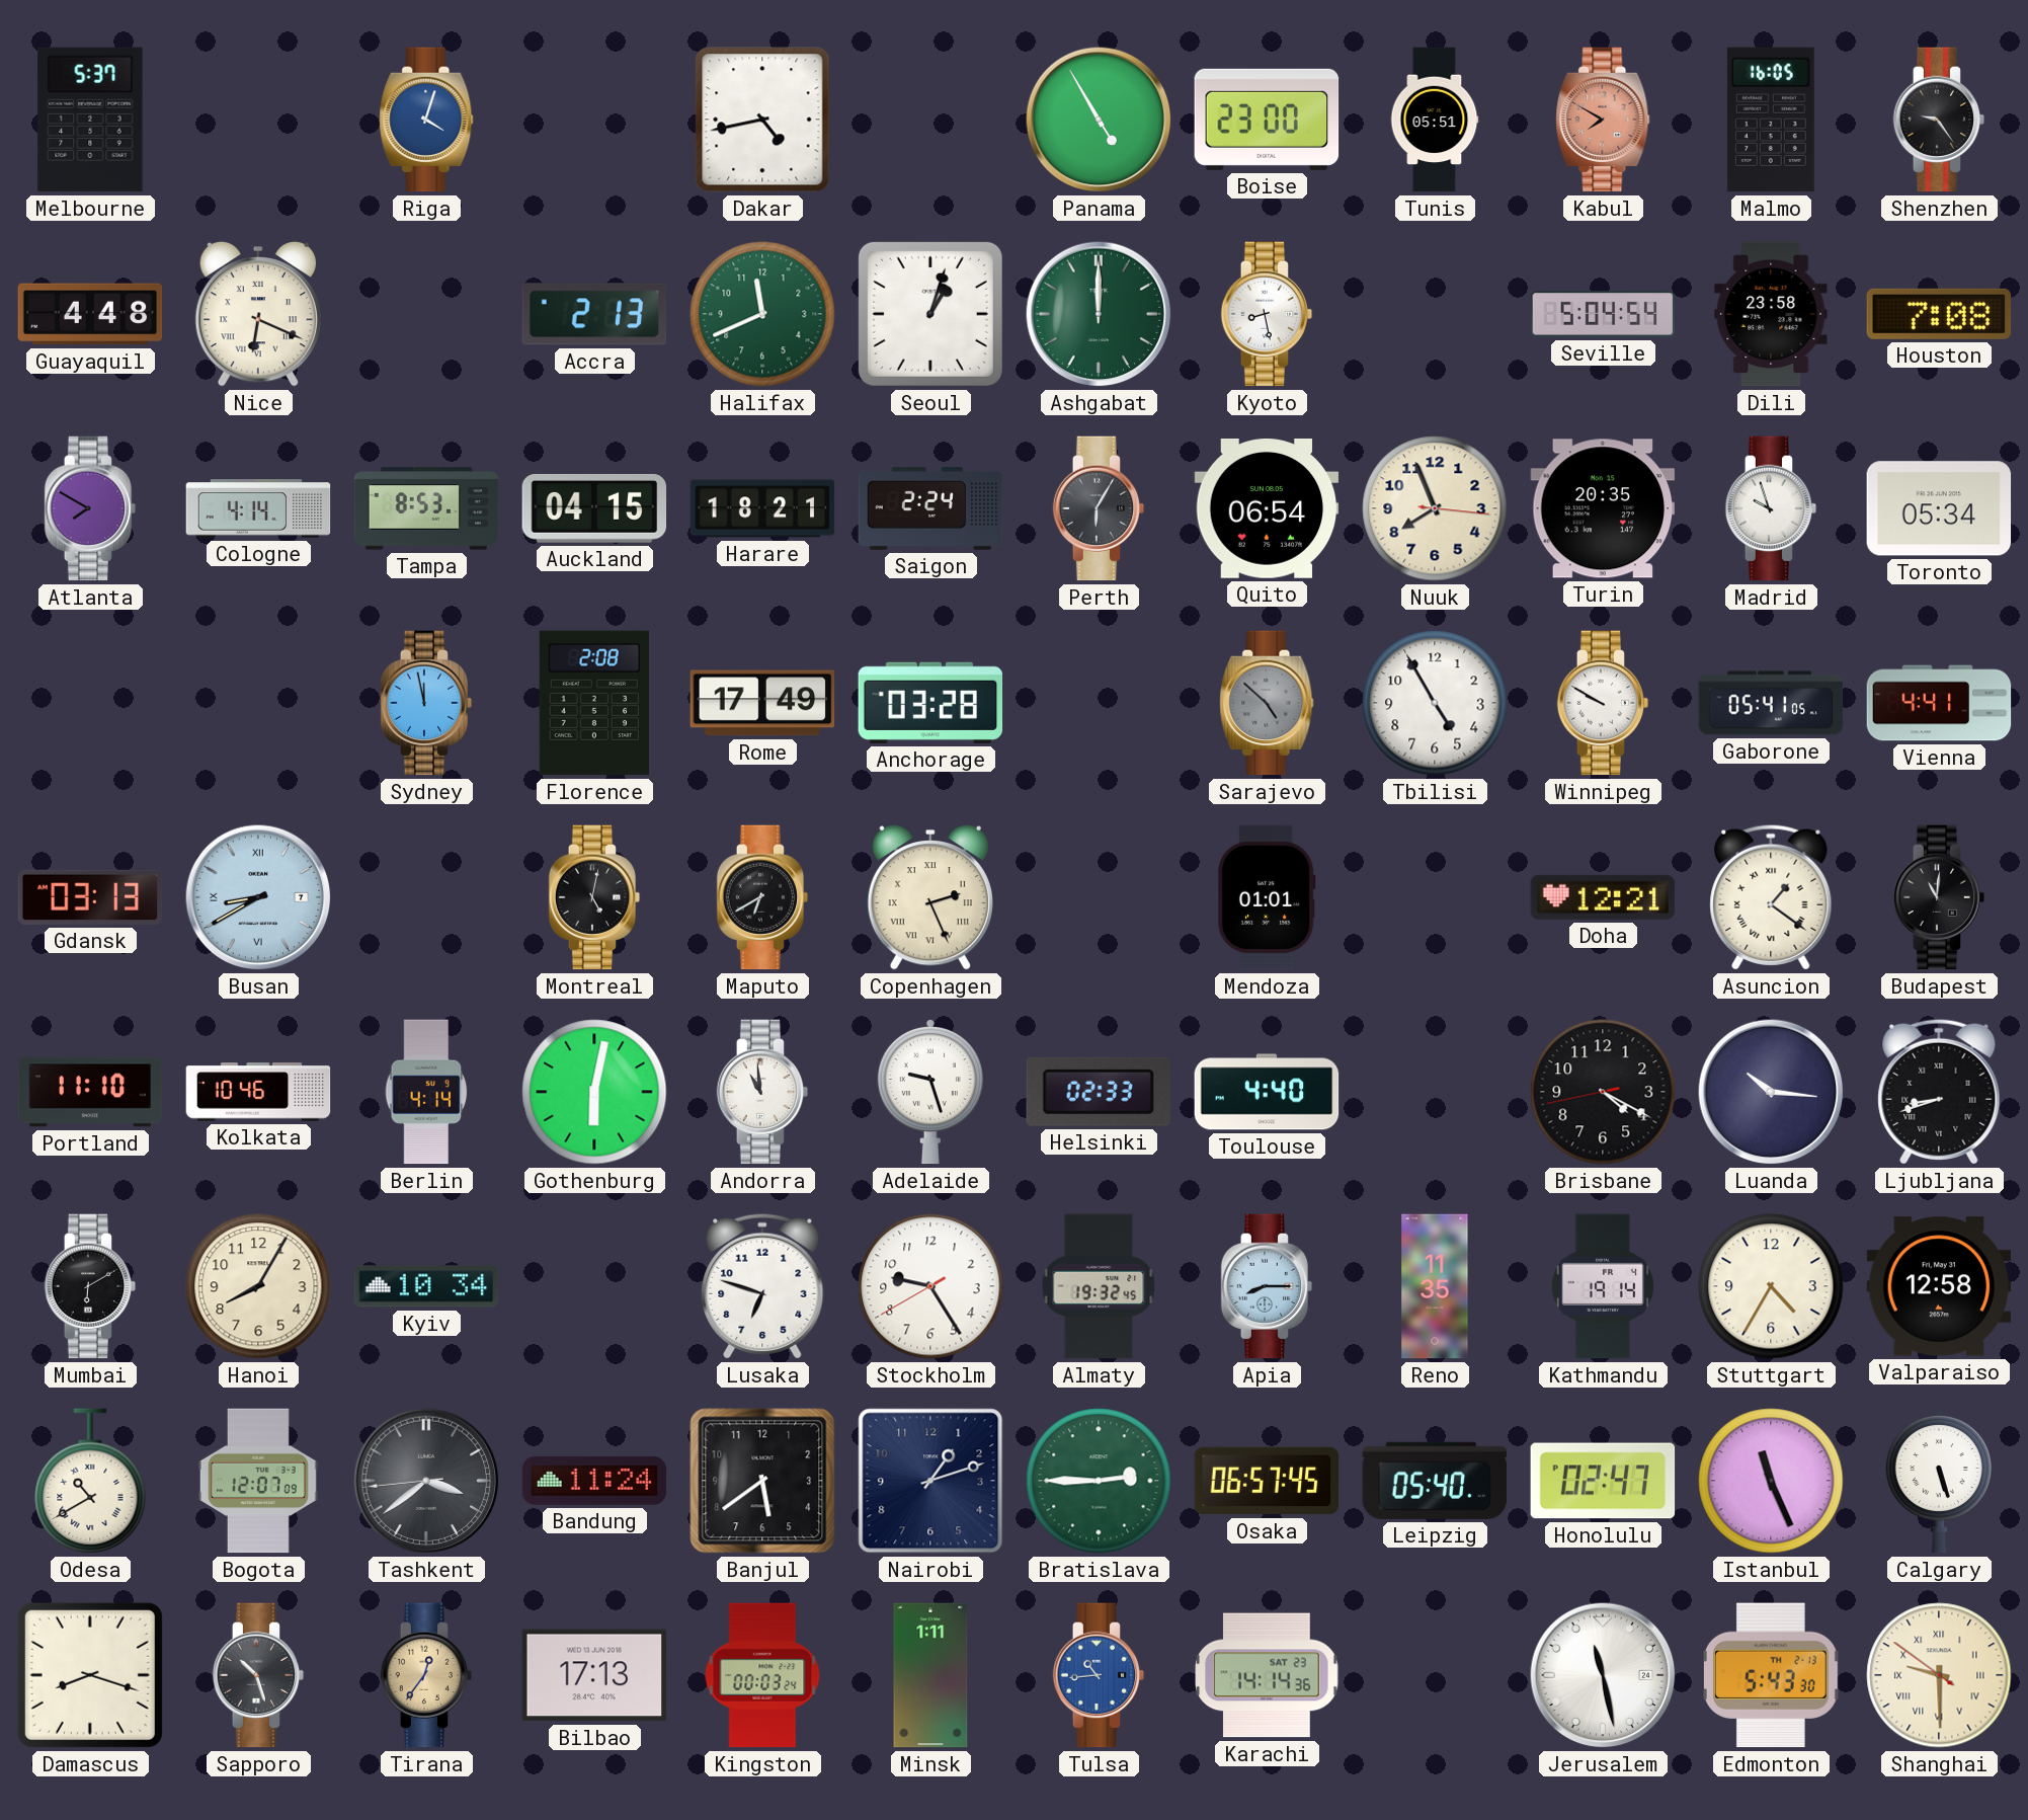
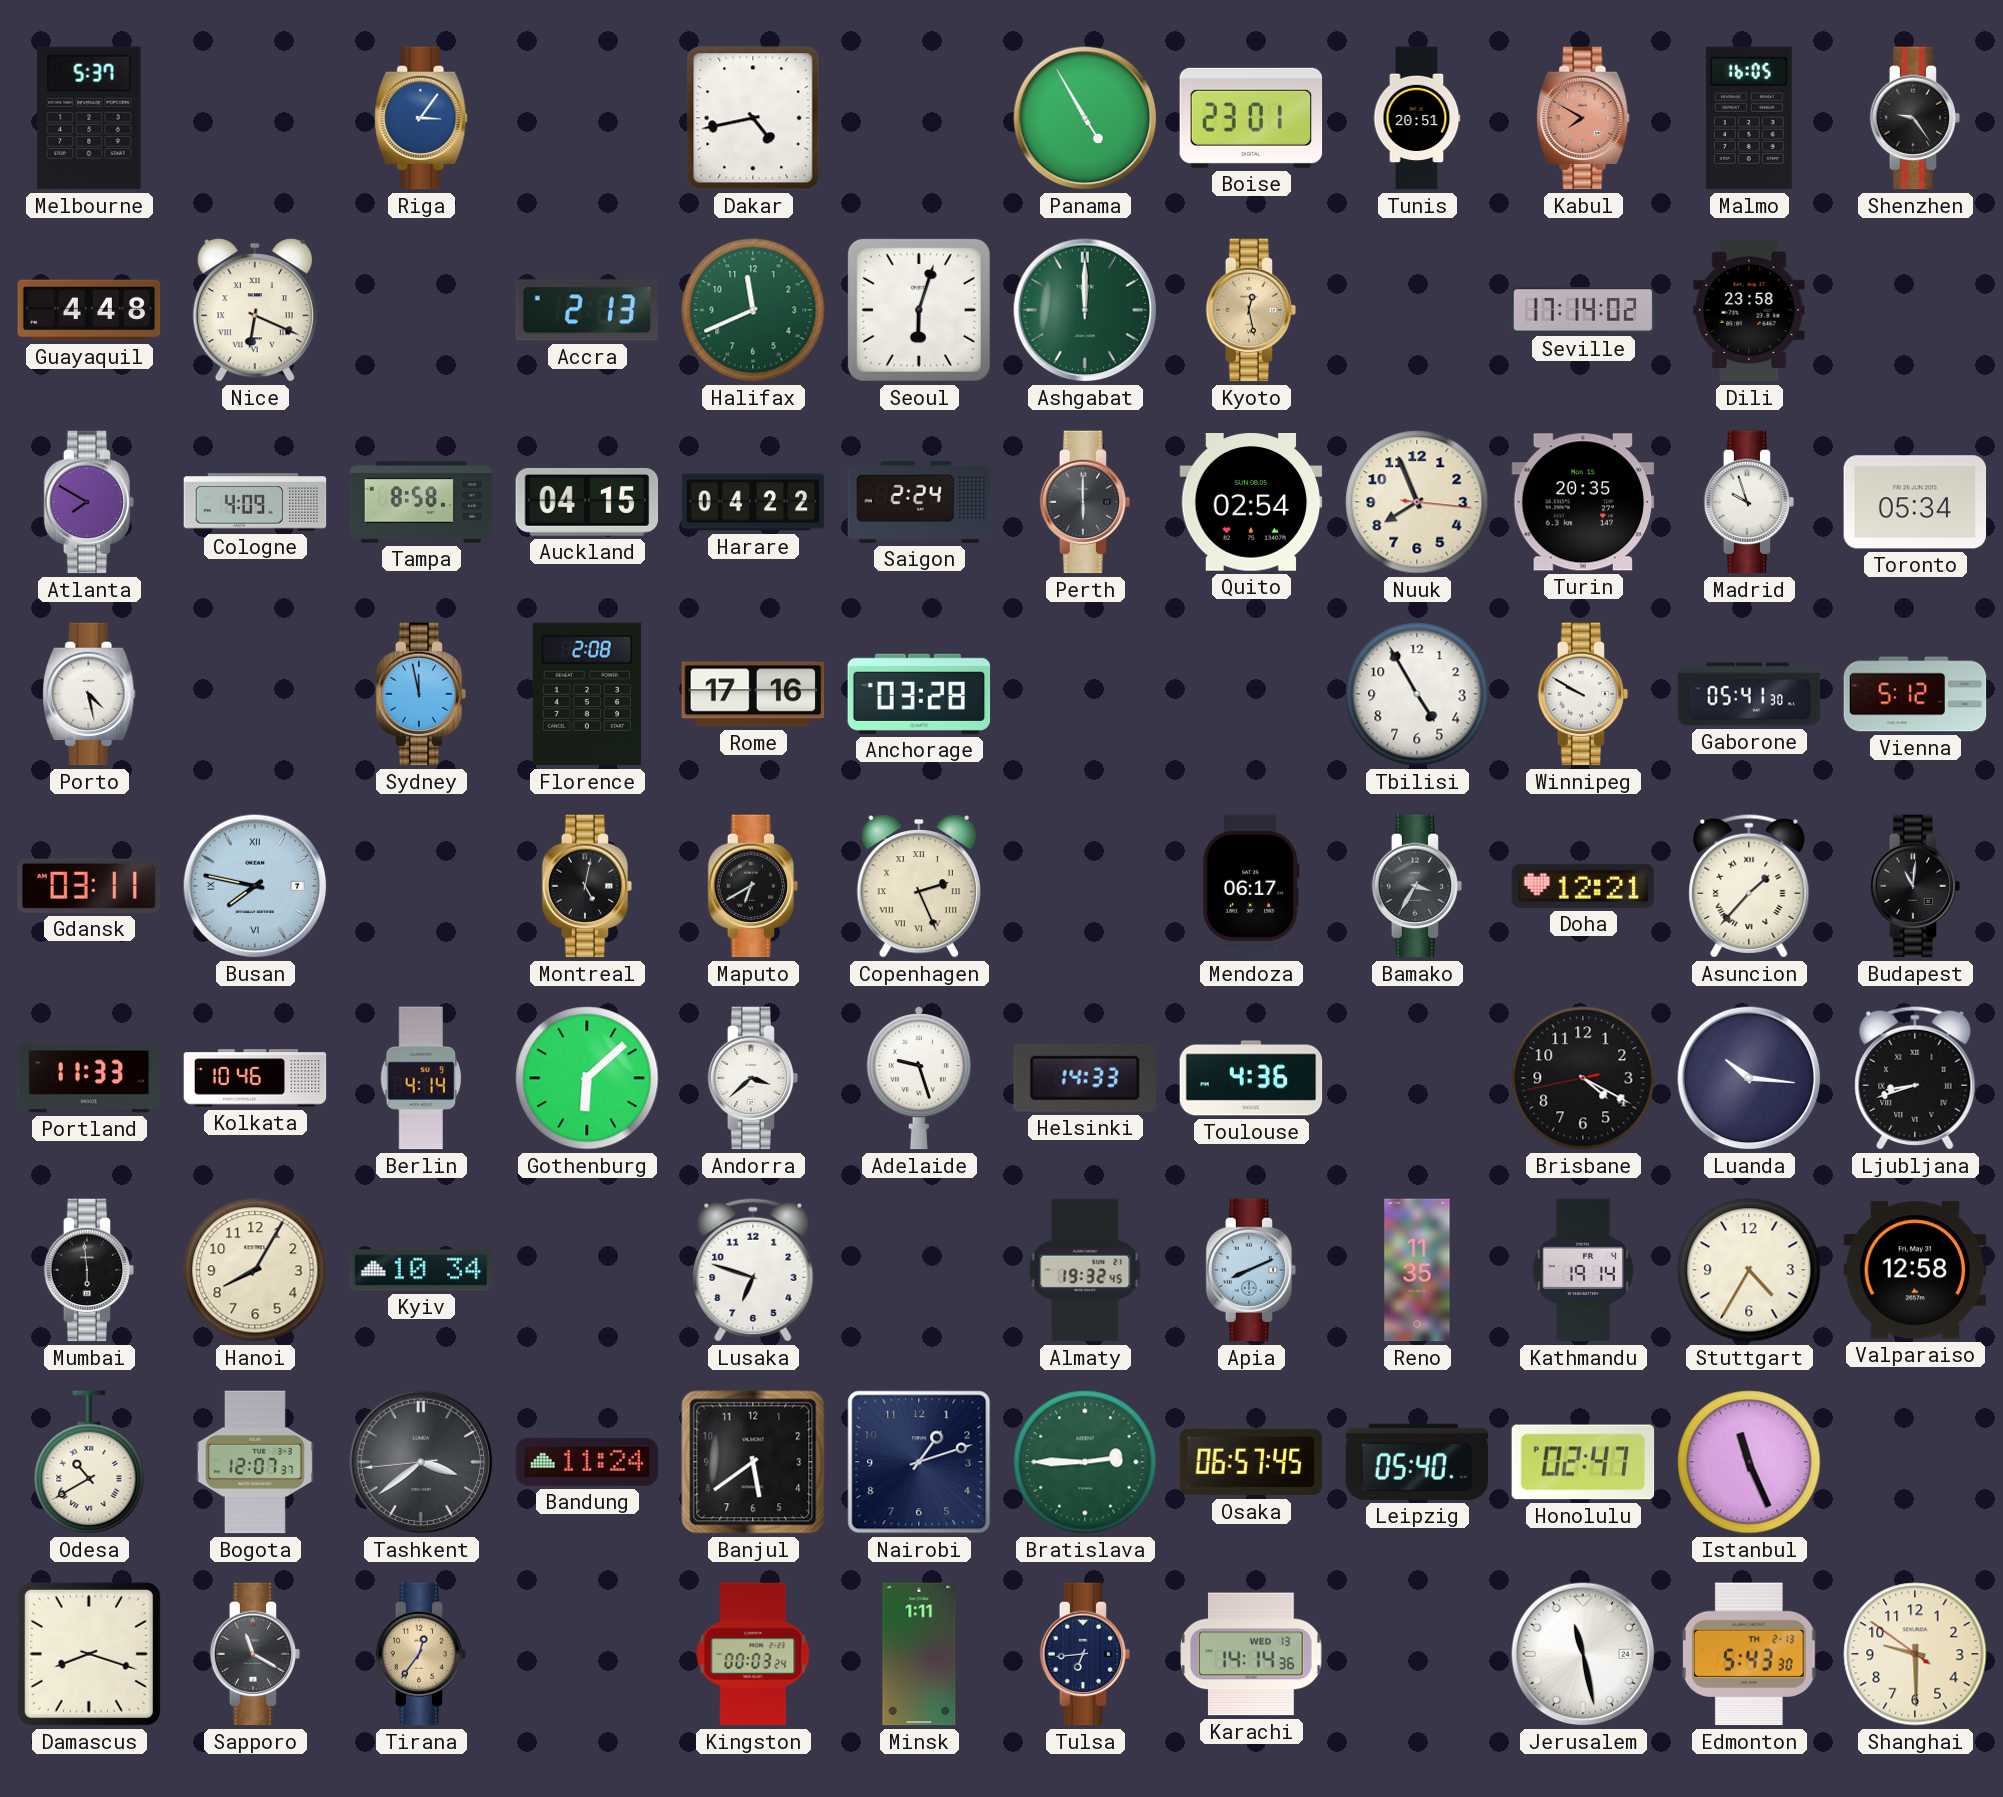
Riga: 4:03 -> 3:06
Boise: 23:00 -> 23:01
Tunis: 05:51 -> 20:51
Seoul: 1:03 -> 6:03
Kyoto: 8:28 -> 12:28
Kyoto dial: white -> champagne
Seville: 5:04 -> 17:14
Houston: 7:08 -> none
Cologne: 4:14 -> 4:09
Tampa: 8:53 -> 8:58
Harare: 18:21 -> 04:22
Perth: 6:05 -> 6:00
Quito: 06:54 -> 02:54
Porto: none -> 4:28
Rome: 17:49 -> 17:16
Sarajevo: 4:52 -> none
Gaborone: 05:41:05 -> 05:41:30
Vienna: 4:41 -> 5:12
Gdansk: 03:13 -> 03:11
Busan: 8:40 -> 7:47
Mendoza: 01:01 -> 06:17
Bamako: none -> 3:35
Asuncion: 1:21 -> 1:37
Portland: 11:10 -> 11:33
Gothenburg: 6:02 -> 6:08
Andorra: 10:59 -> 3:38
Helsinki: 02:33 -> 14:33
Toulouse: 4:40 -> 4:36
Mumbai: 6:10 -> 5:59
Stockholm: 9:24 -> none
Apia: 8:15 -> 8:11
Bogota: 12:07:09 -> 12:07:37
Calgary: 5:27 -> none
Sapporo: 10:27 -> 11:20
Bilbao: 17:13 -> none
Tulsa: 10:44 -> 6:44
Tulsa dial: blue -> navy
Karachi date: SAT 23 -> WED 13
Shanghai numerals: Roman -> Arabic
